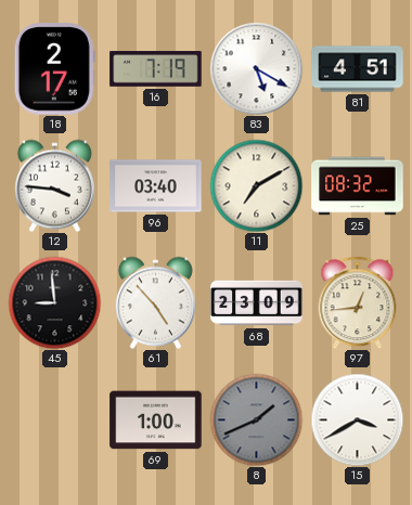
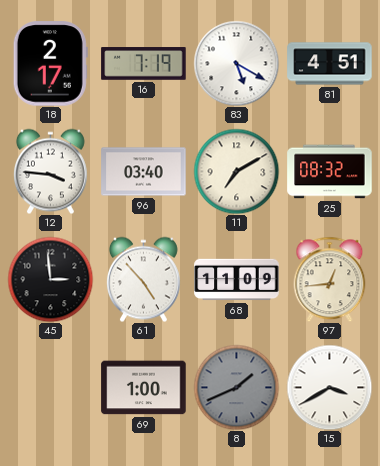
45: 8:59 -> 2:59
68: 23:09 -> 11:09
